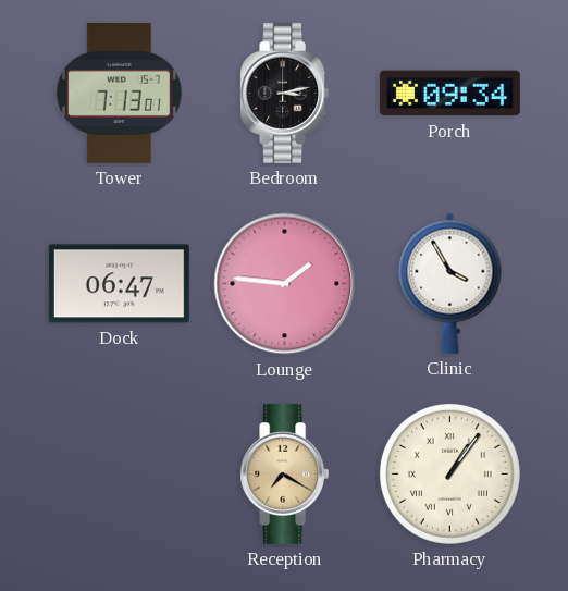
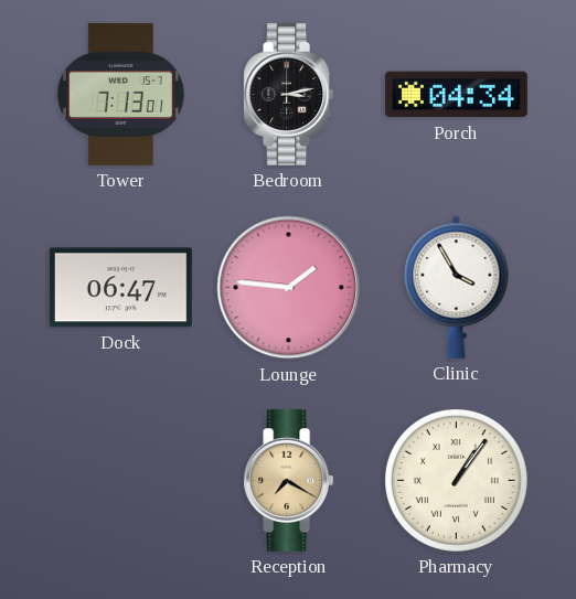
Porch: 09:34 -> 04:34
